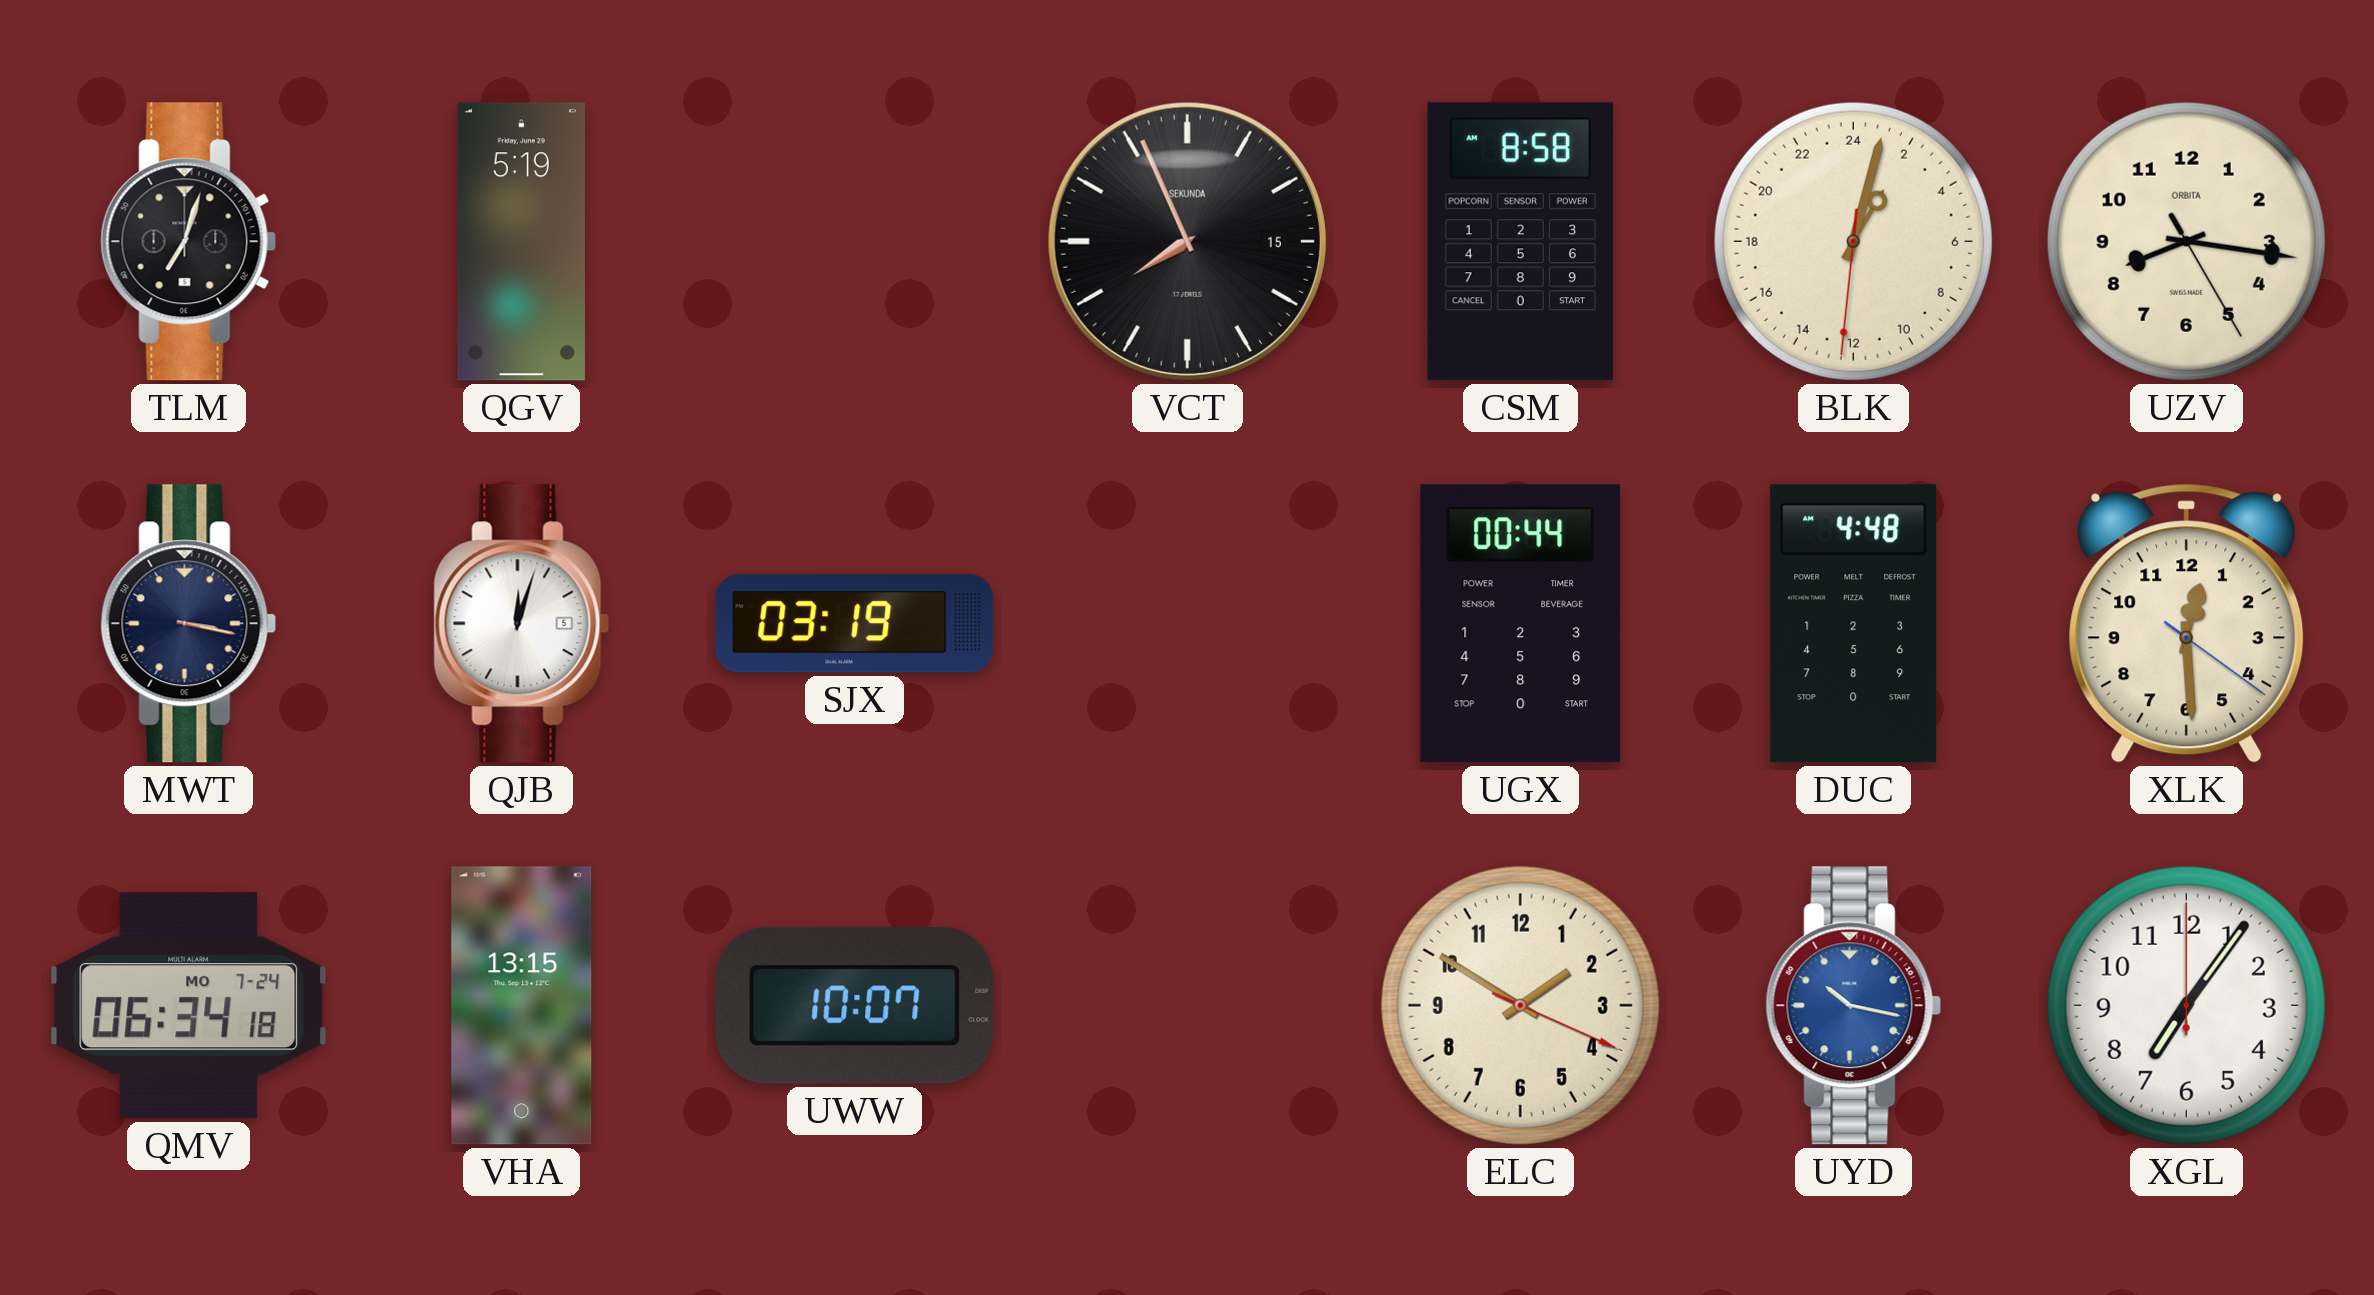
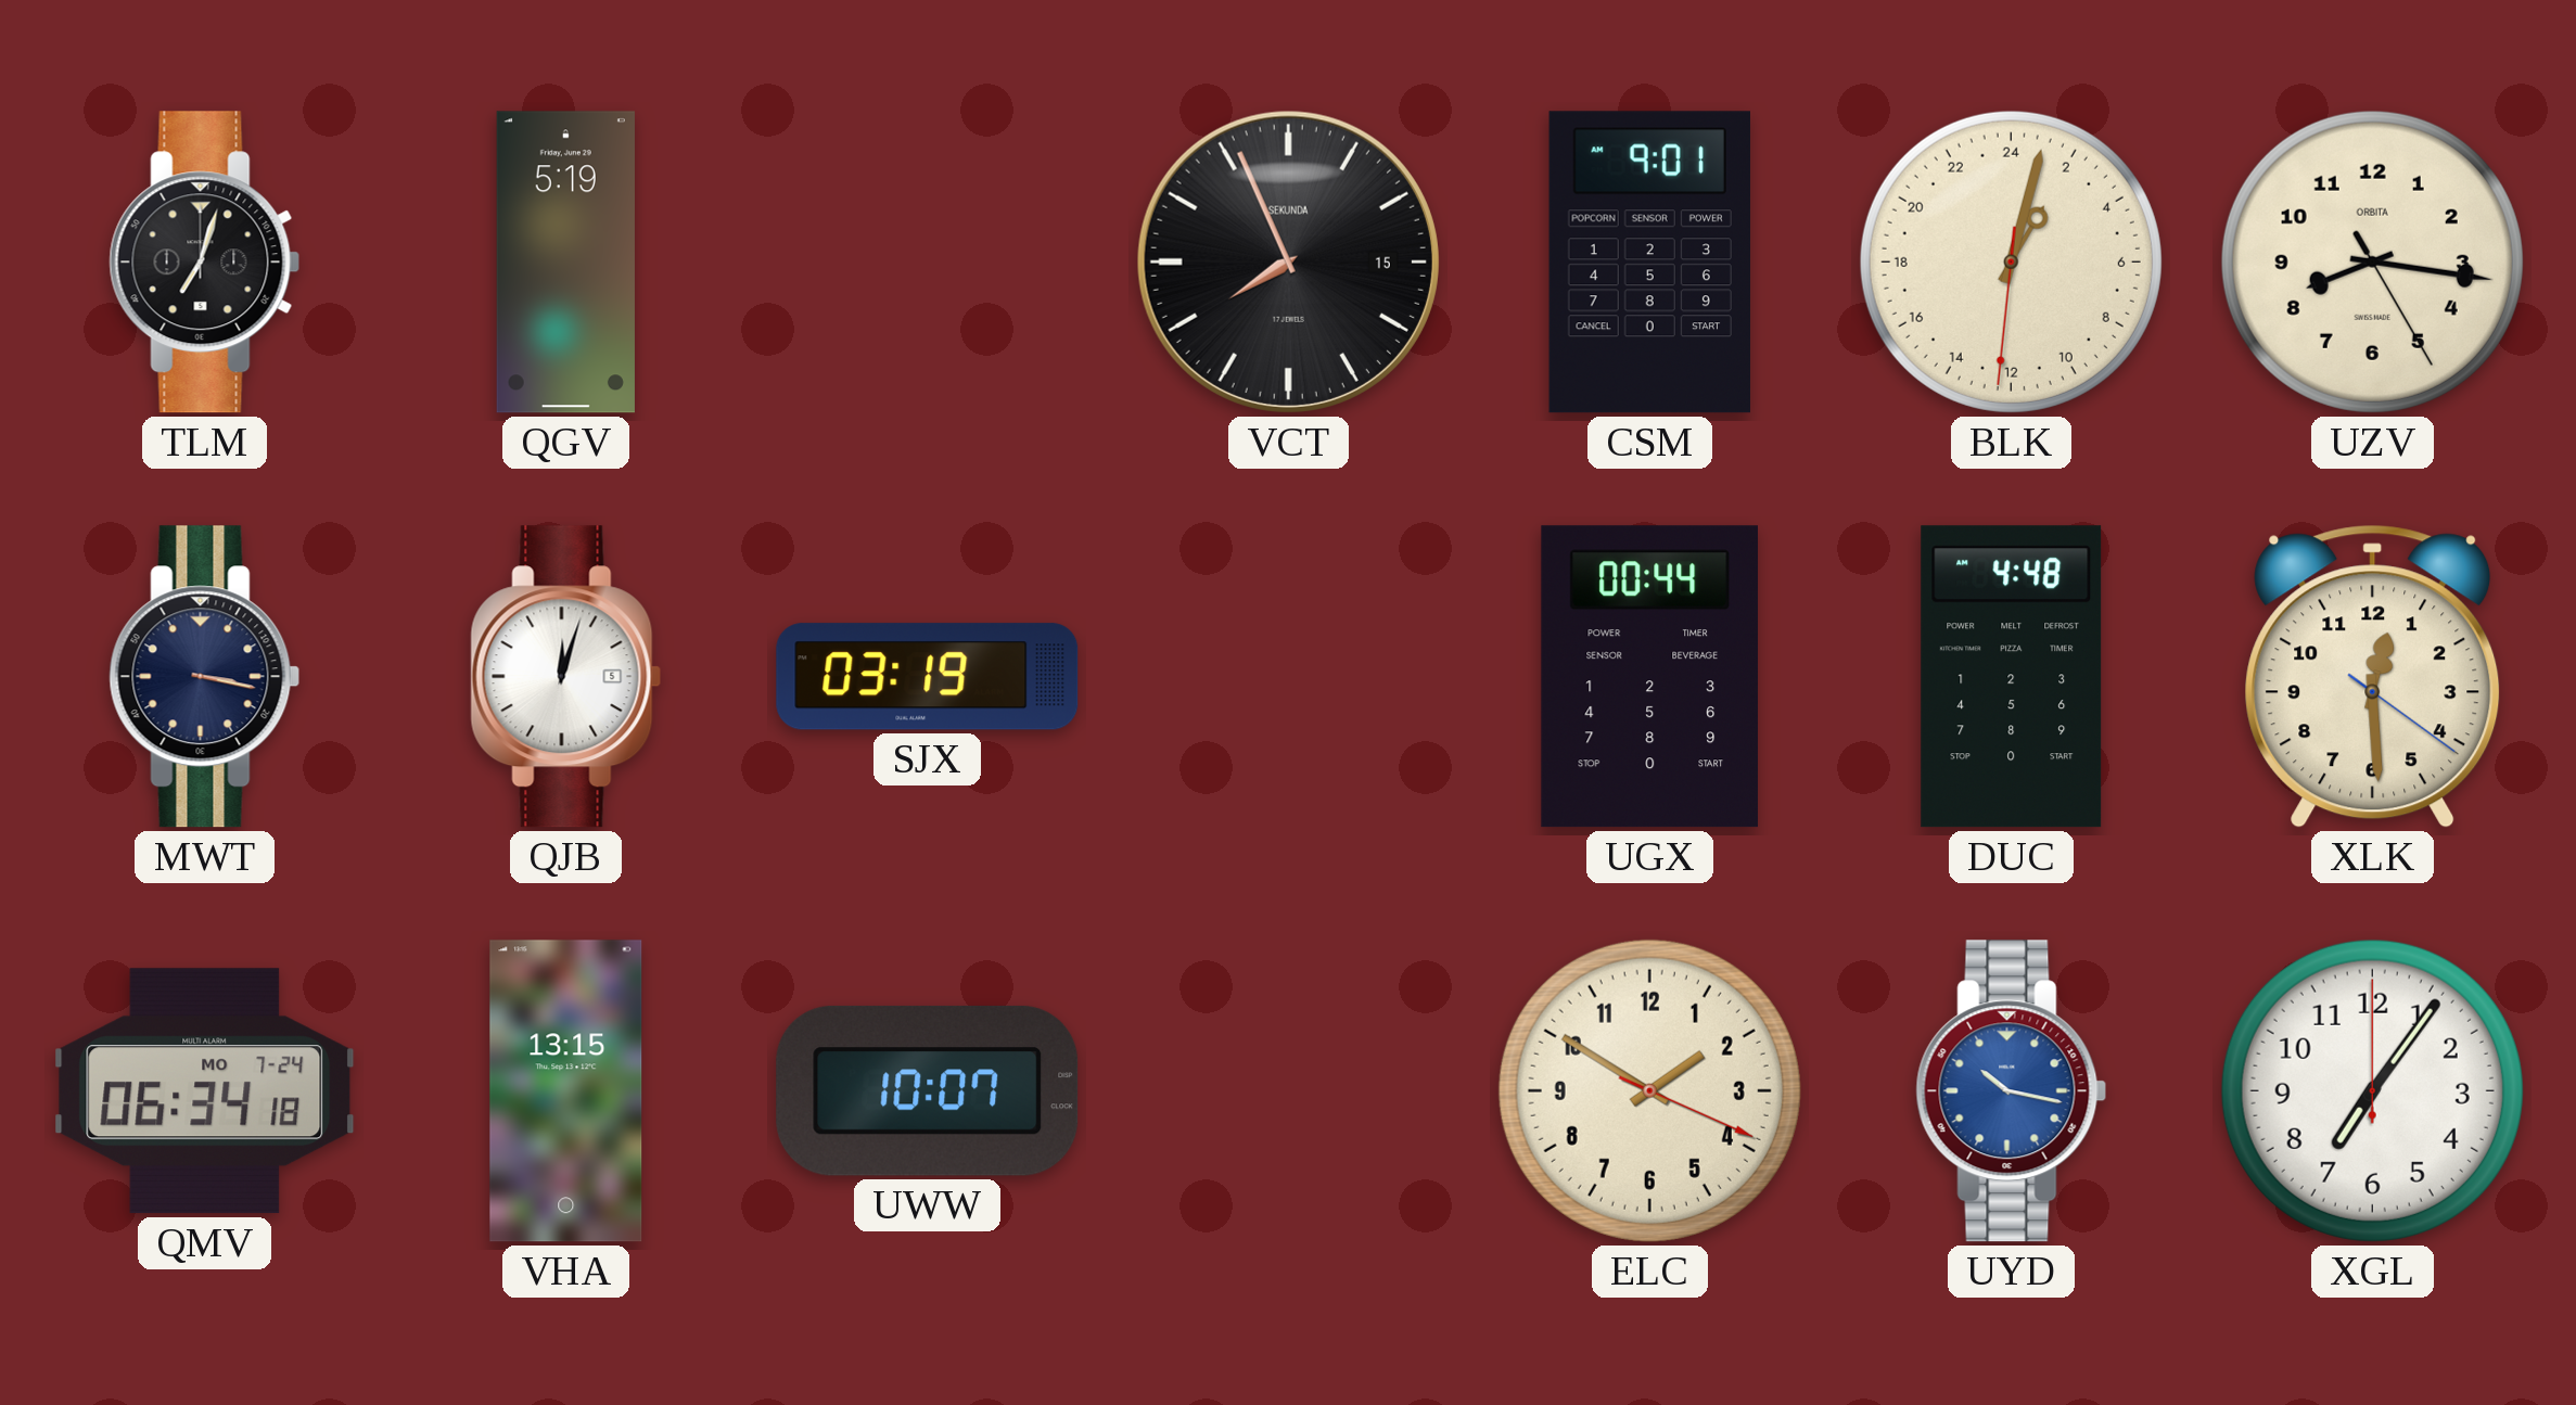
CSM: 8:58 -> 9:01
